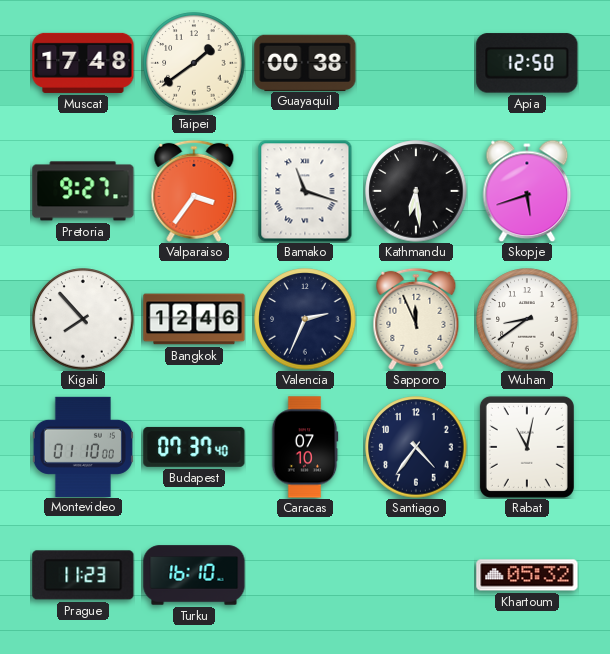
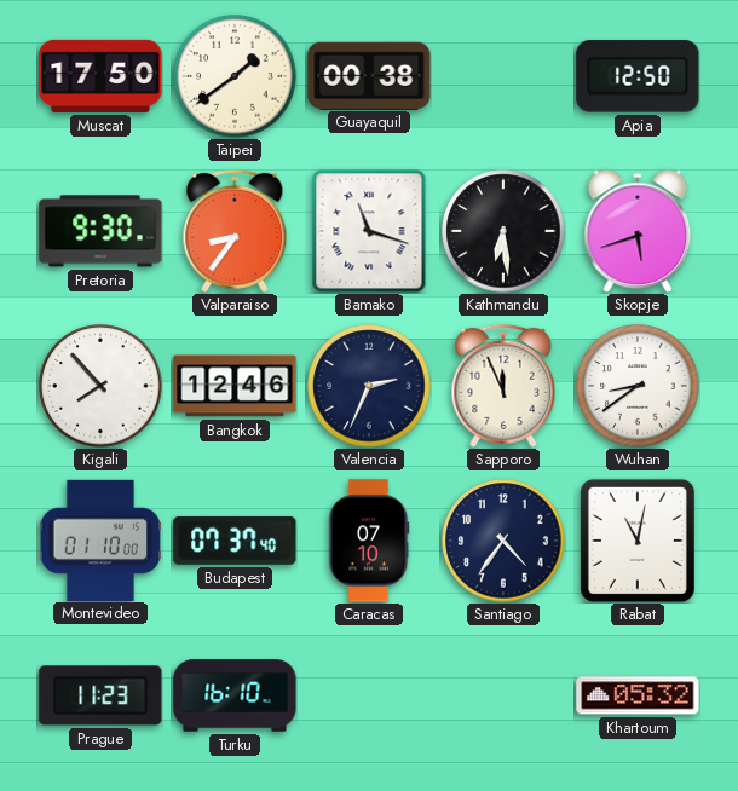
Muscat: 17:48 -> 17:50
Pretoria: 9:27 -> 9:30
Valparaiso: 3:36 -> 8:36
